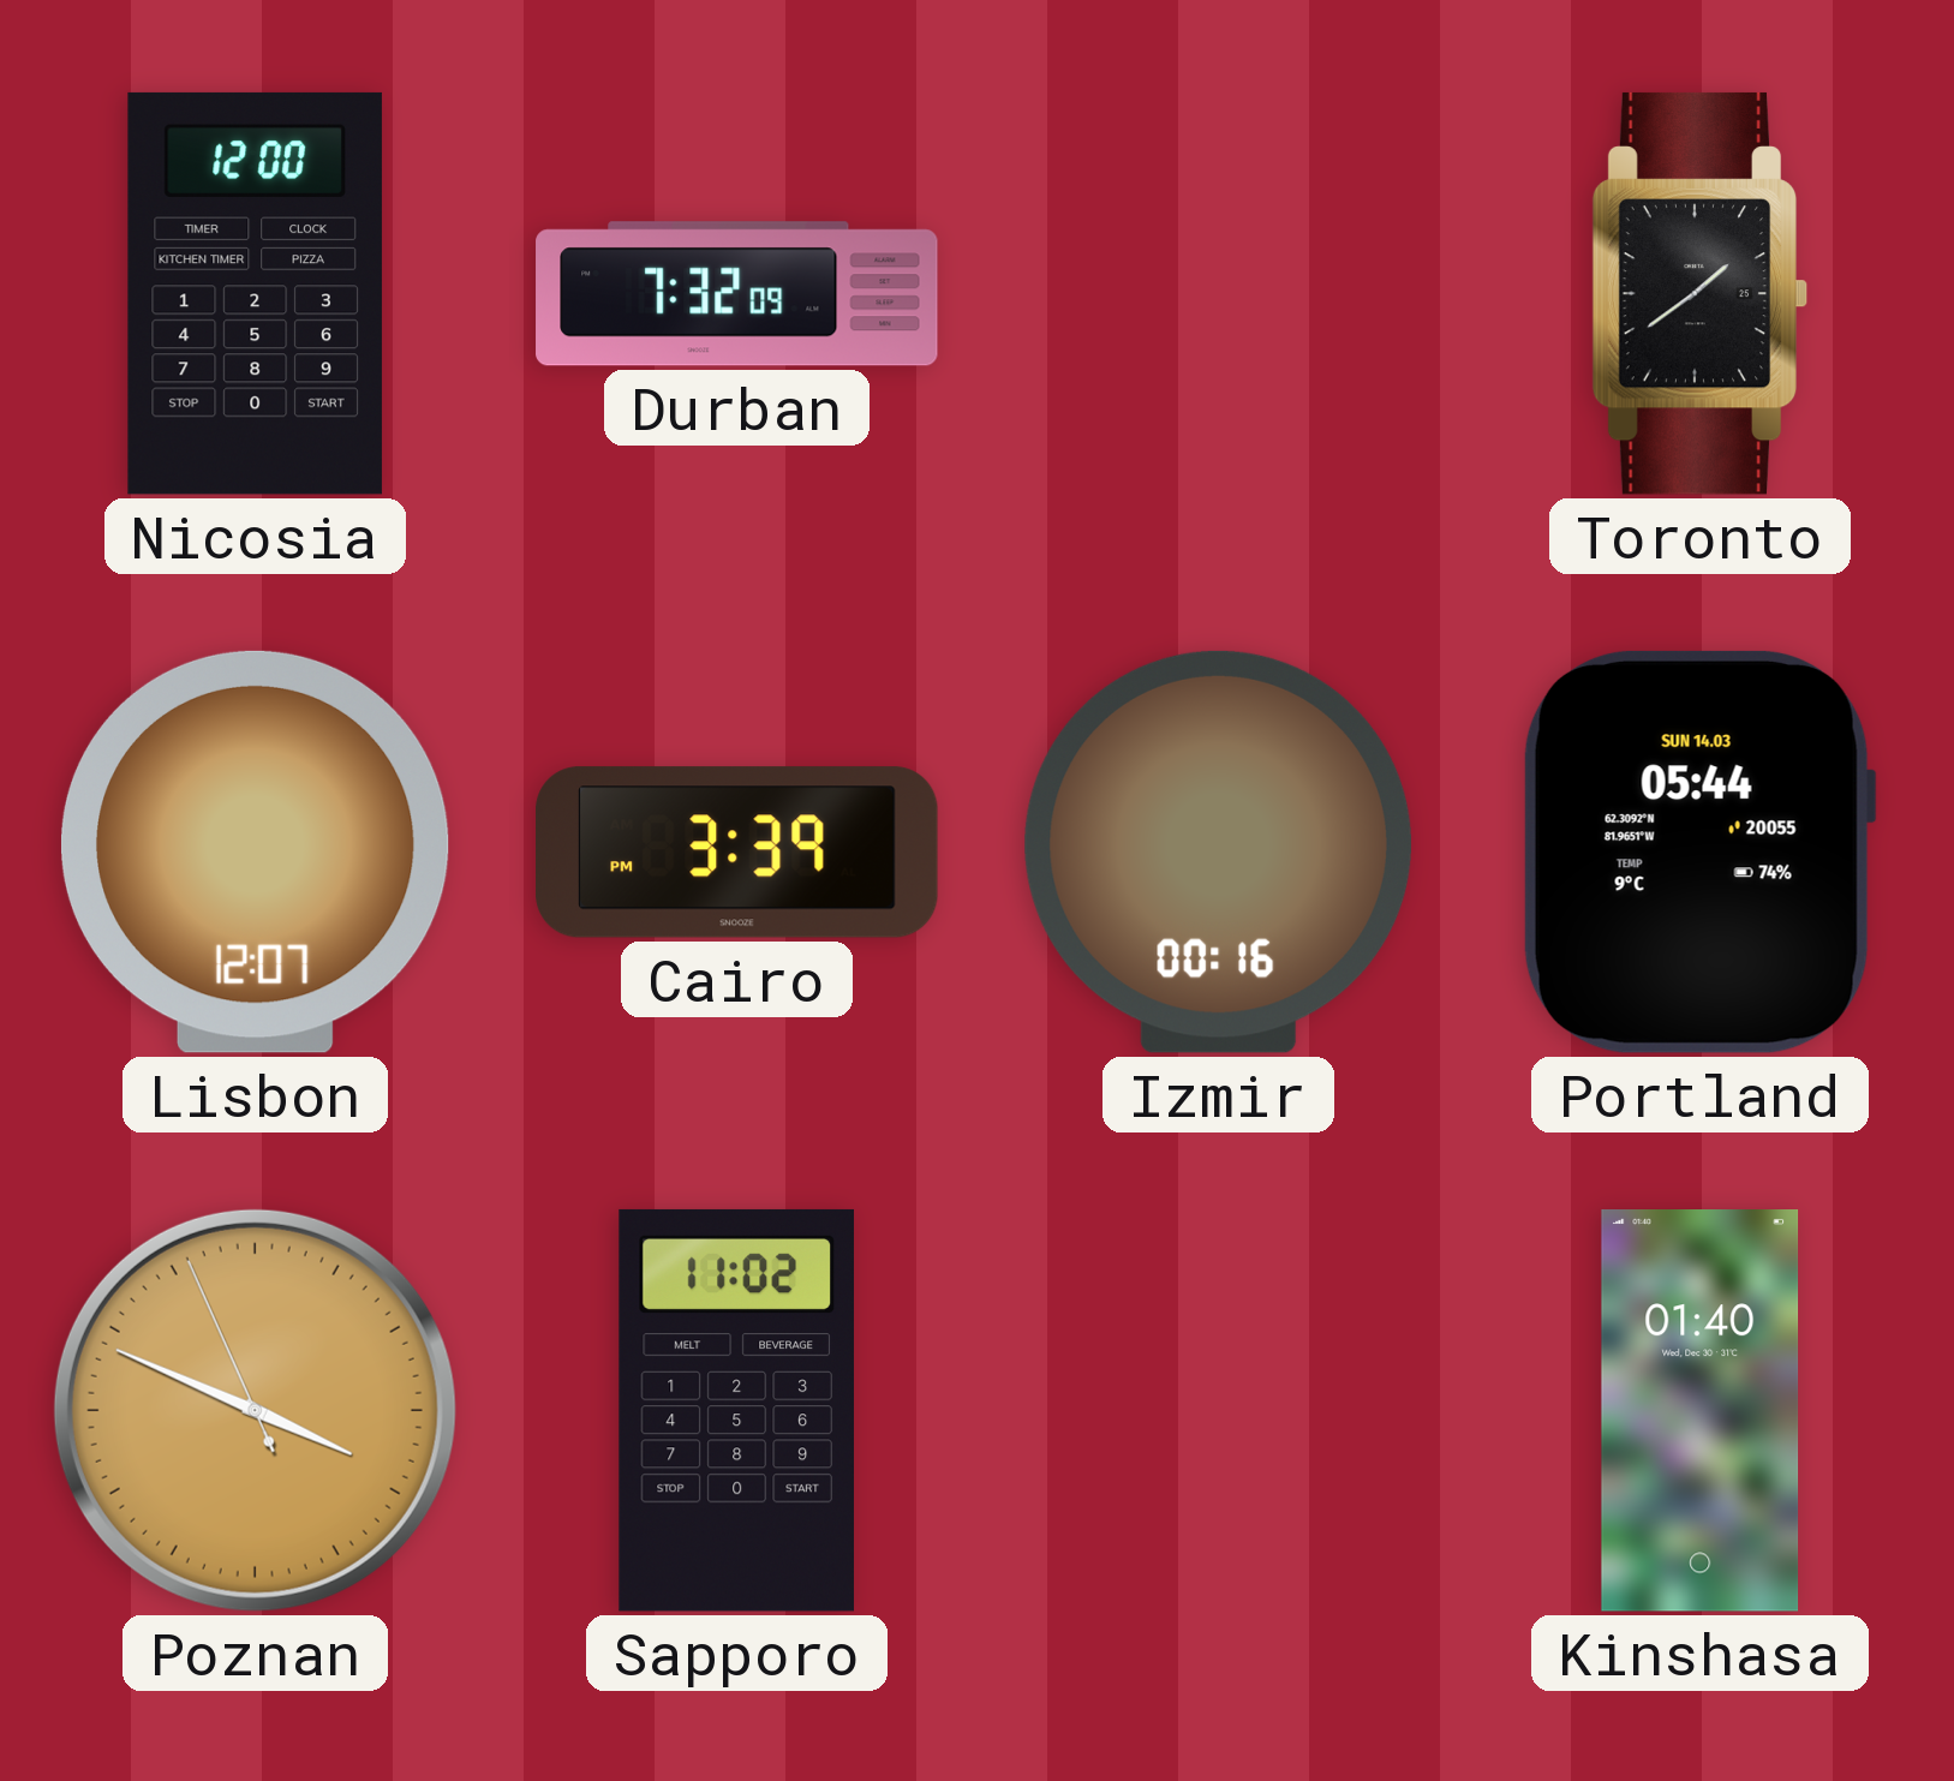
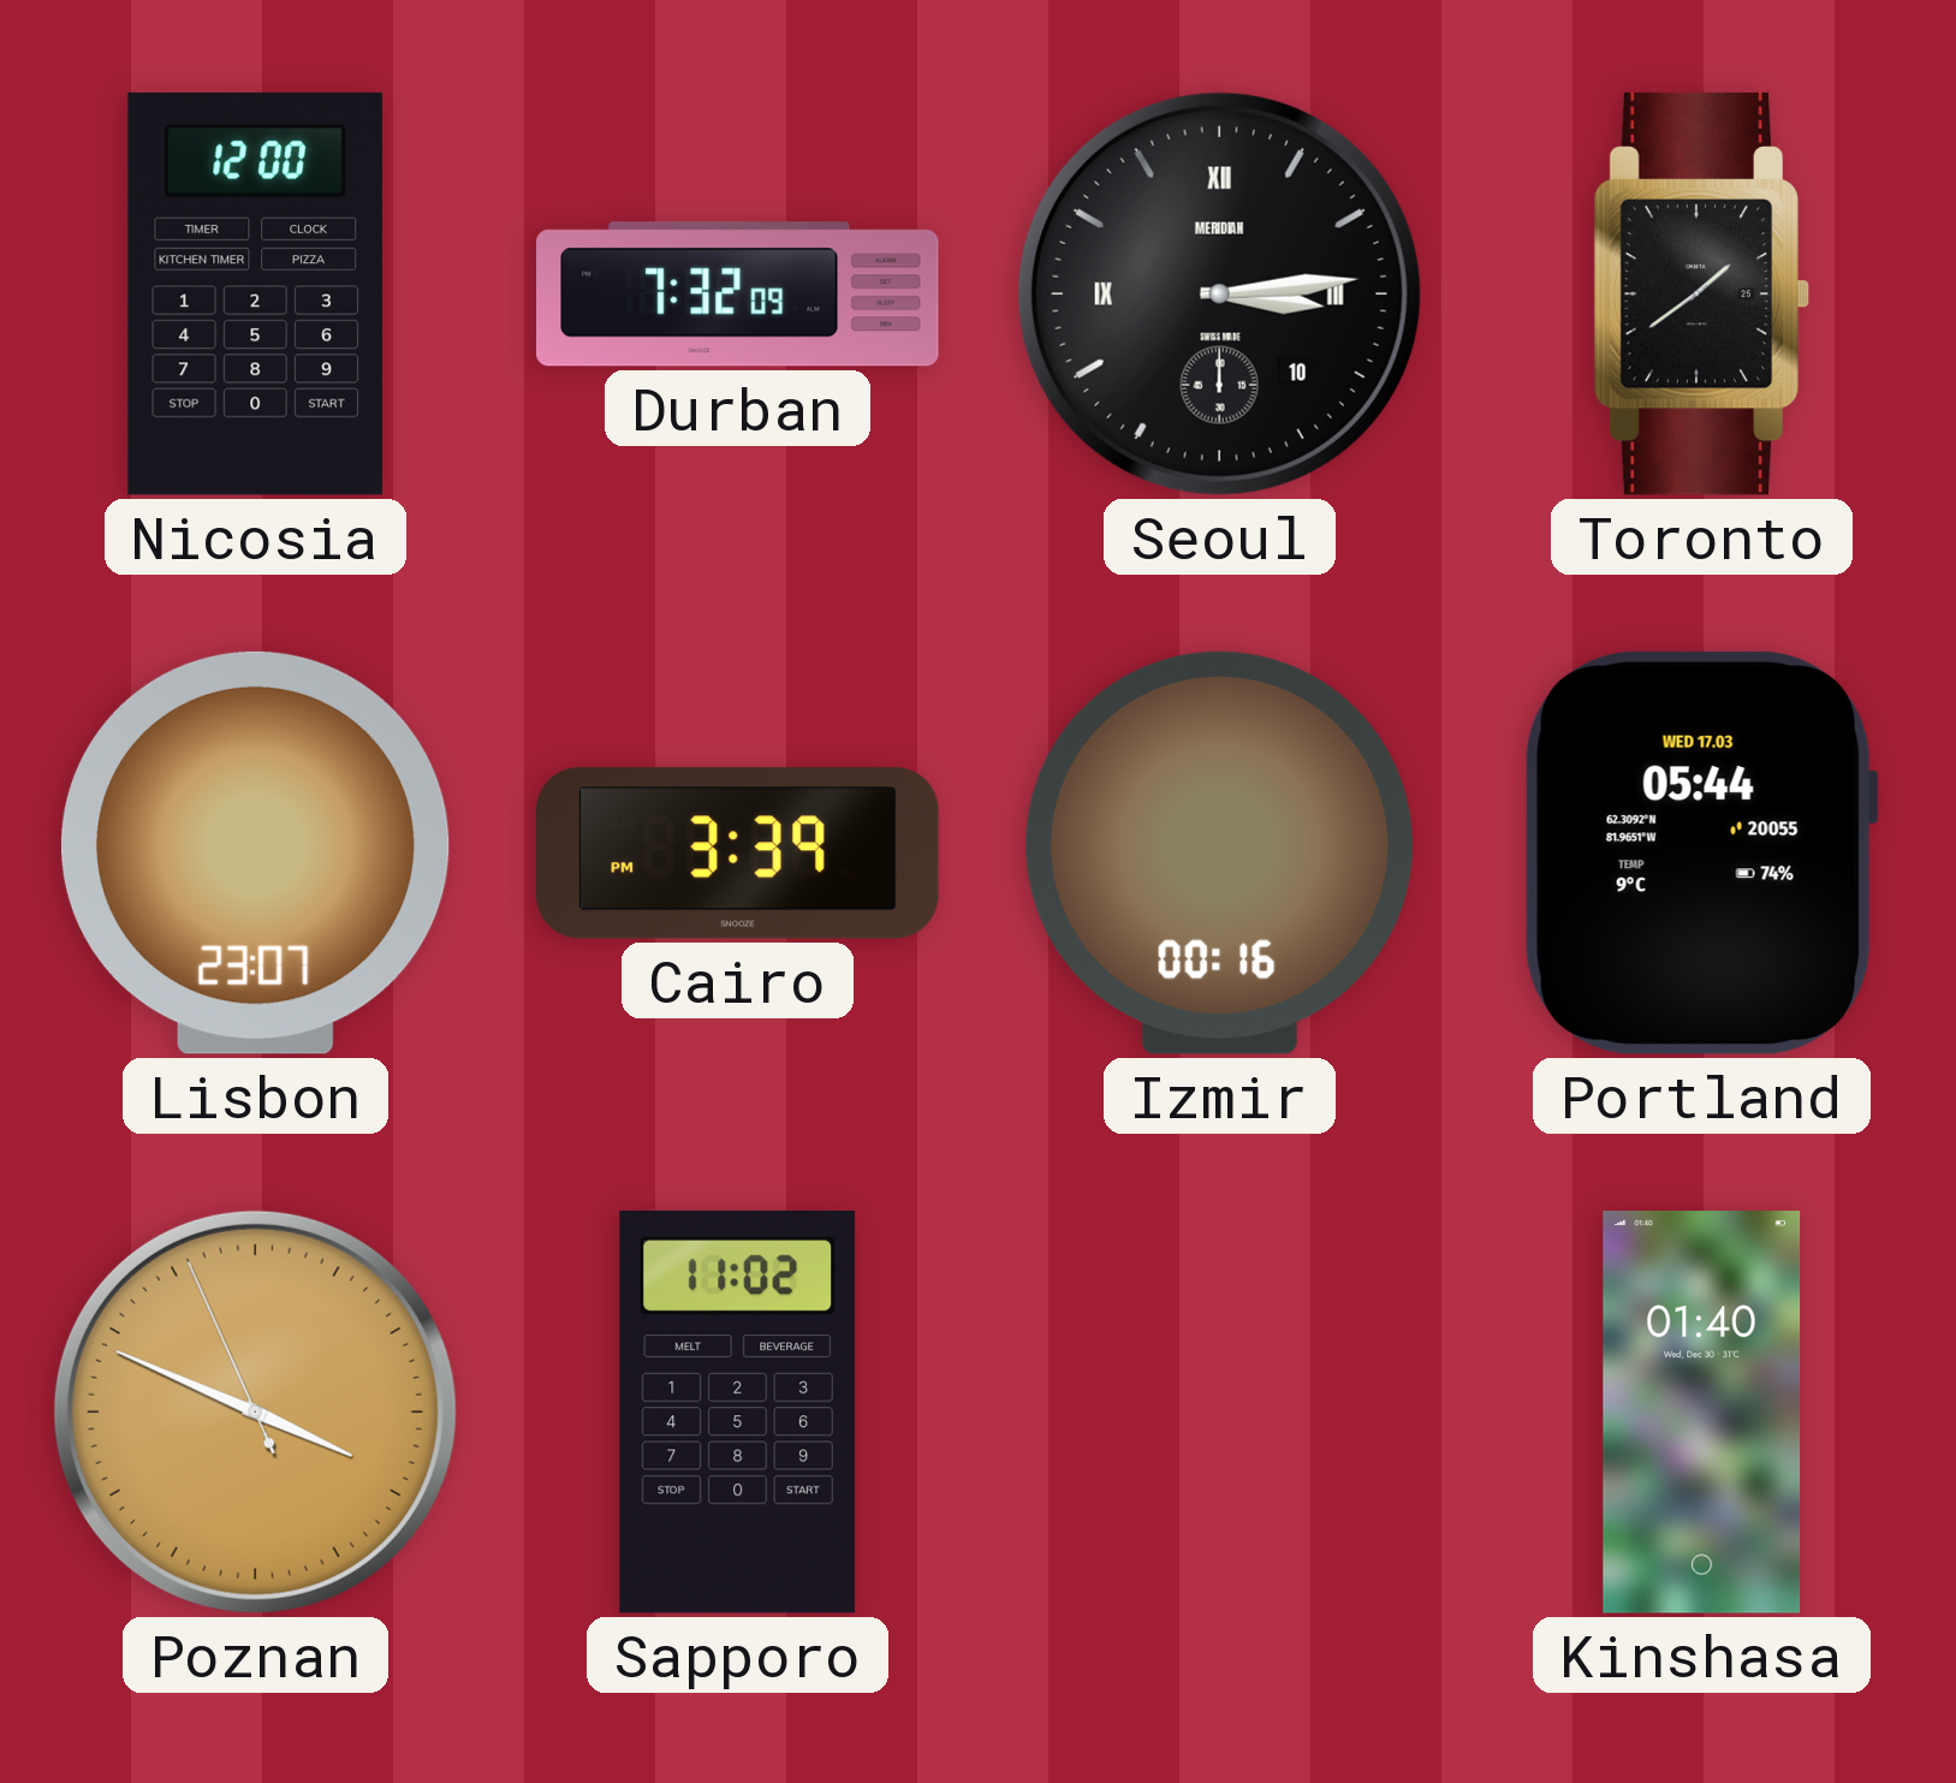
Seoul: none -> 3:14
Lisbon: 12:07 -> 23:07
Portland date: SUN 14.03 -> WED 17.03
